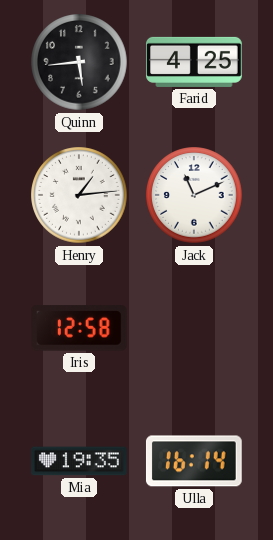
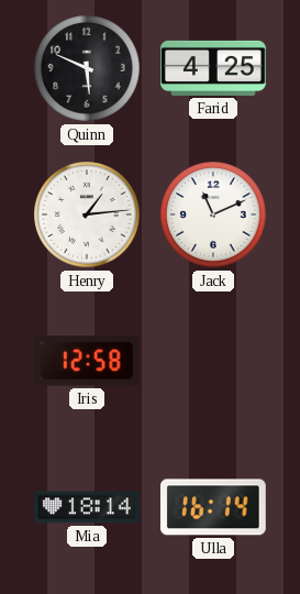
Quinn: 5:44 -> 5:49
Mia: 19:35 -> 18:14
